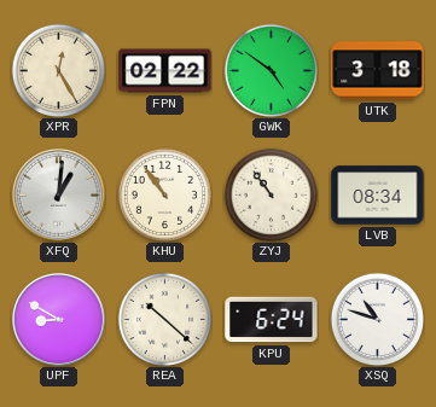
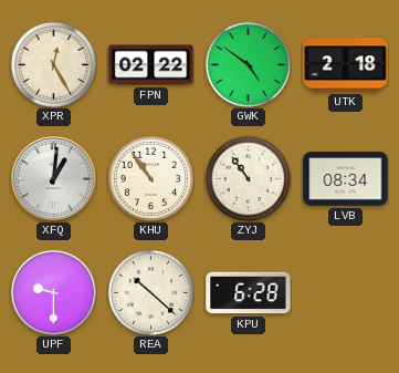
UTK: 3:18 -> 2:18
UPF: 8:50 -> 9:30
KPU: 6:24 -> 6:28
XSQ: 10:48 -> none
